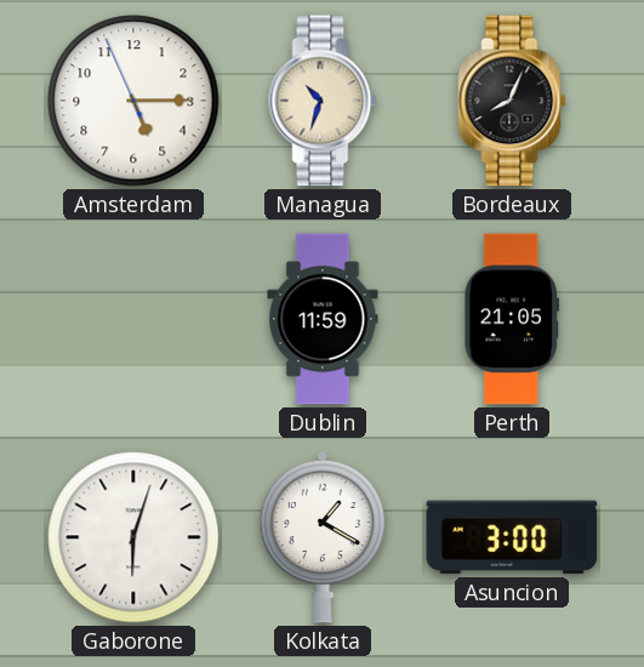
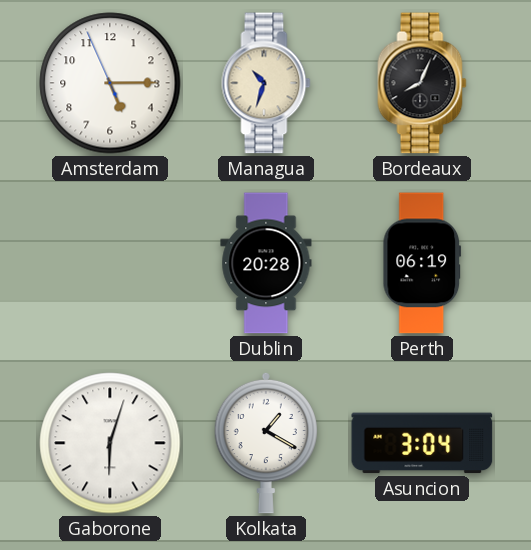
Dublin: 11:59 -> 20:28
Perth: 21:05 -> 06:19
Asuncion: 3:00 -> 3:04
